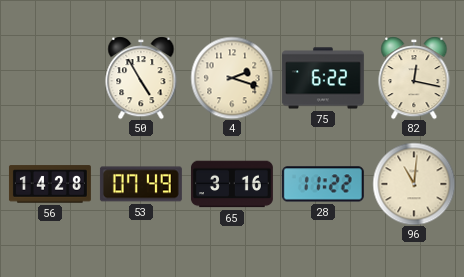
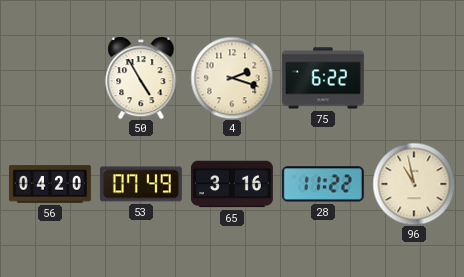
82: 12:17 -> none
56: 14:28 -> 04:20
96: 11:01 -> 10:58
